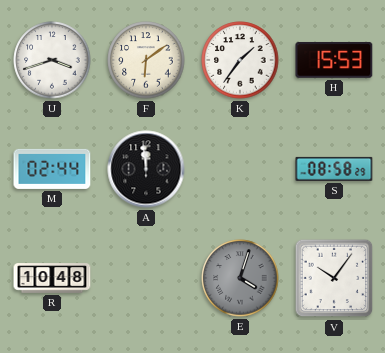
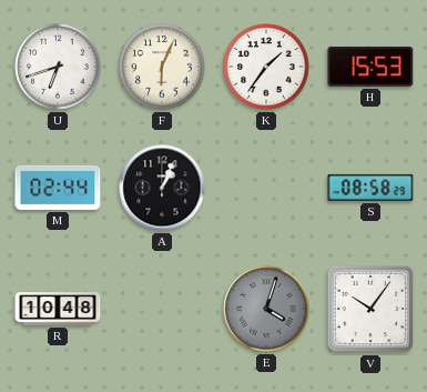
U: 3:42 -> 6:42
F: 6:09 -> 6:04
A: 11:59 -> 1:04
